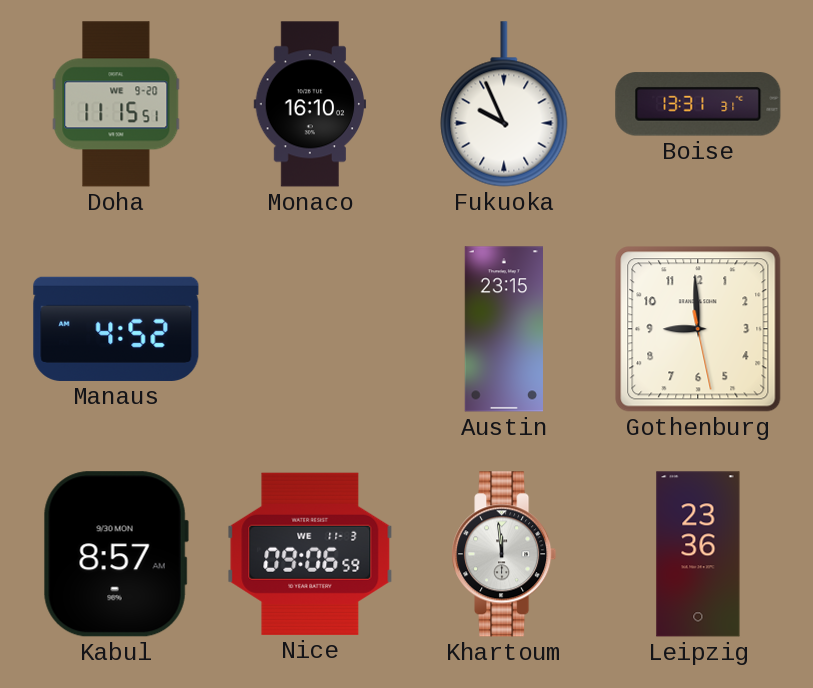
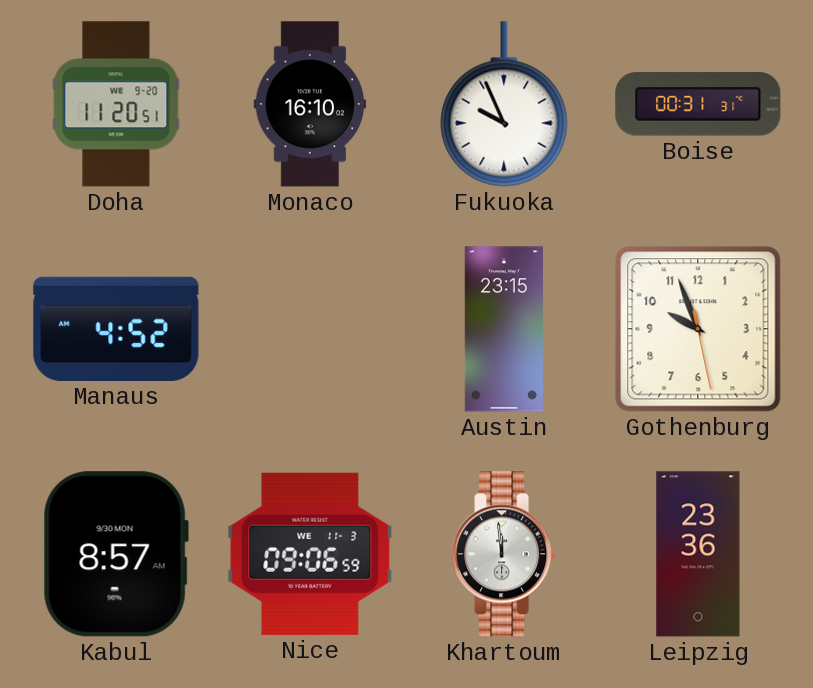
Doha: 11:15 -> 11:20
Boise: 13:31 -> 00:31
Gothenburg: 8:59 -> 9:56
